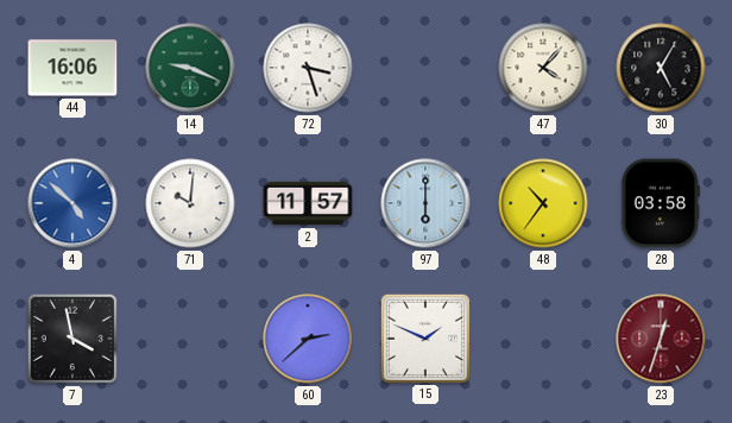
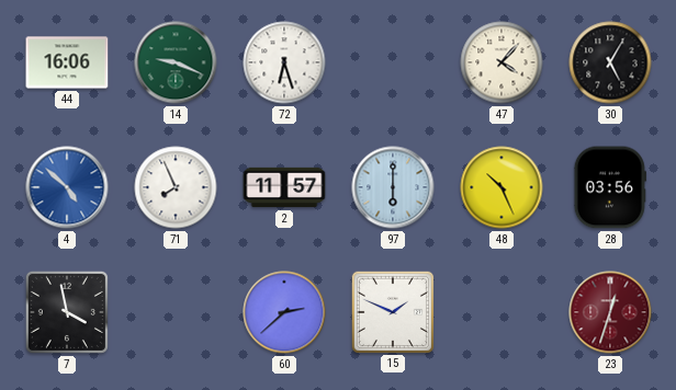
72: 3:27 -> 6:27
71: 10:01 -> 7:56
48: 10:36 -> 10:26
28: 03:58 -> 03:56
